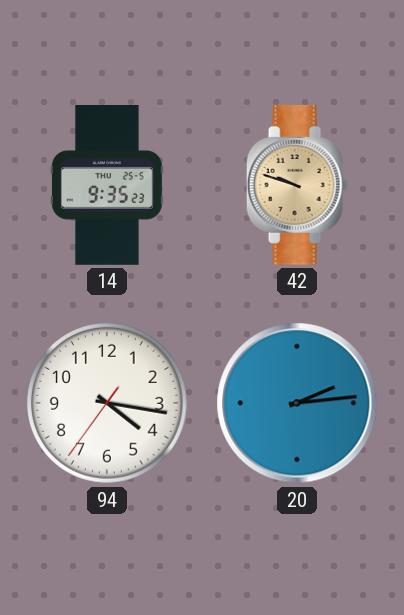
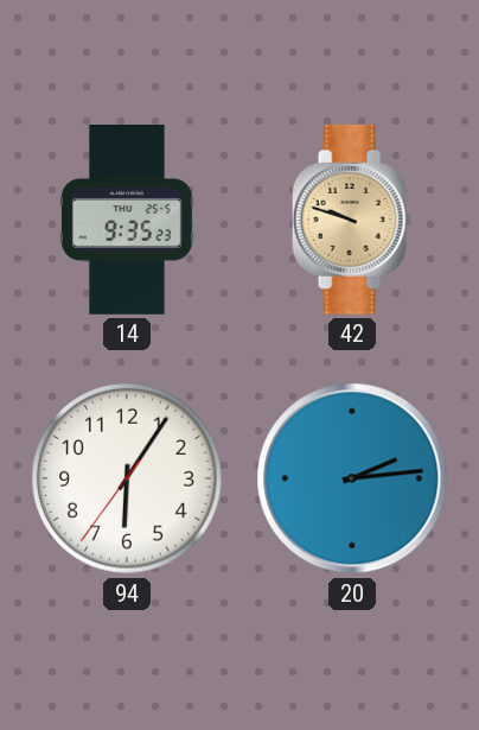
94: 4:16 -> 6:05
